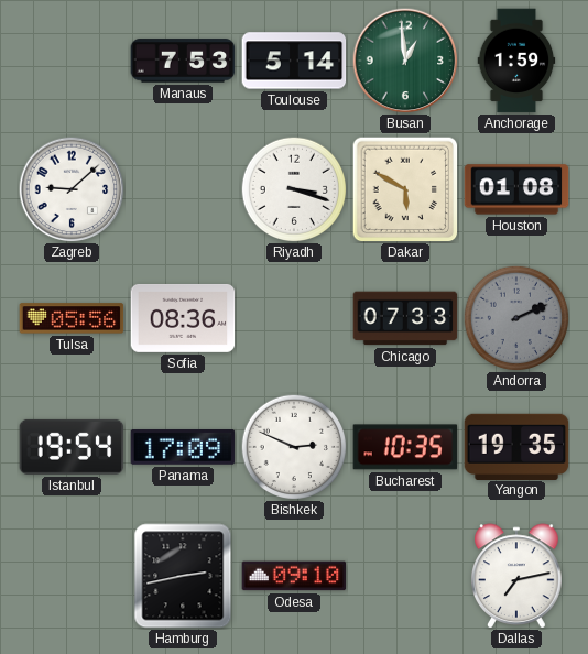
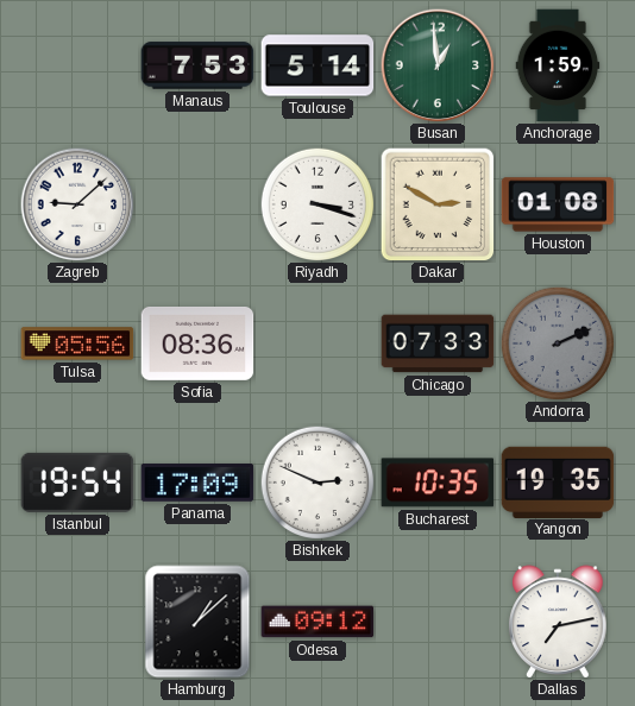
Dakar: 5:50 -> 2:50
Hamburg: 2:43 -> 1:08
Odesa: 09:10 -> 09:12
